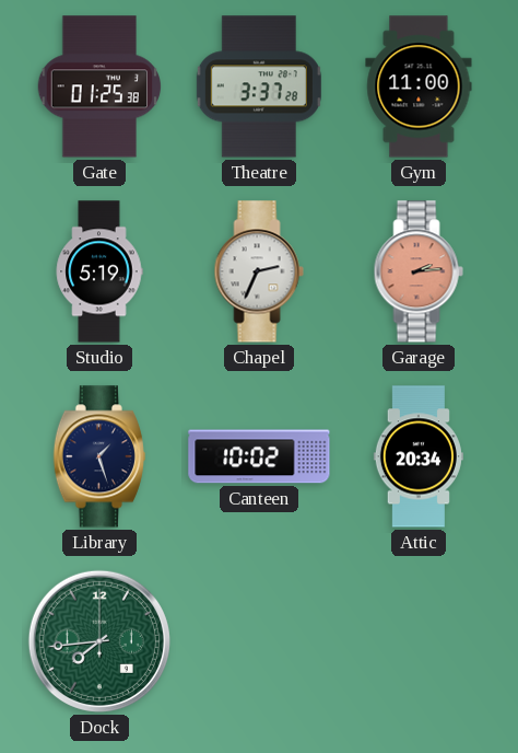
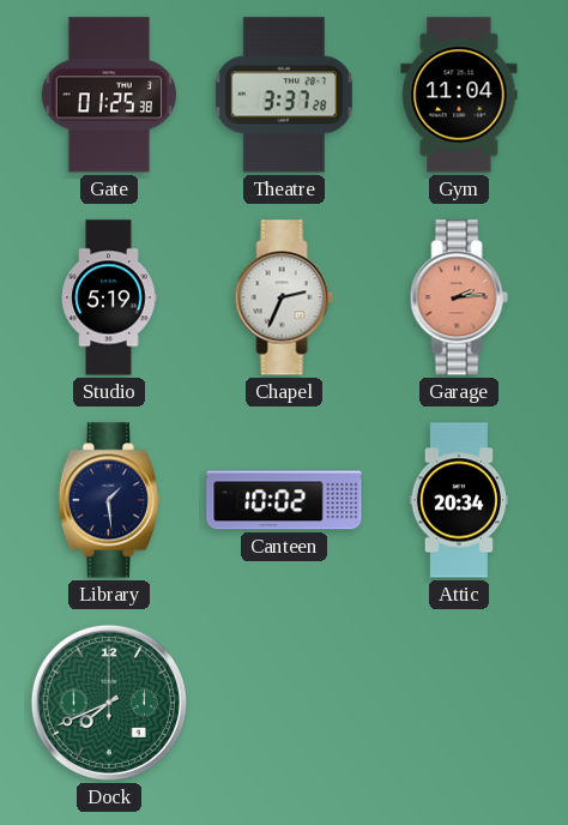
Gym: 11:00 -> 11:04
Library: 1:27 -> 1:29
Dock: 7:44 -> 7:41
